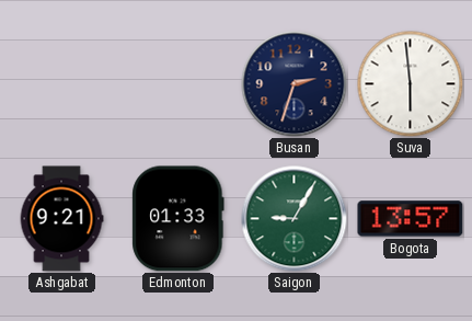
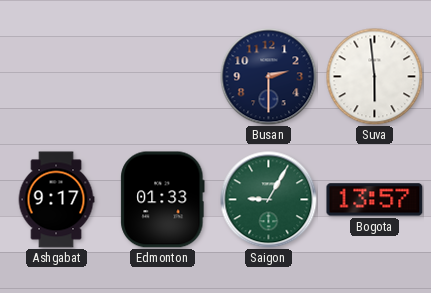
Busan: 2:33 -> 2:30
Ashgabat: 9:21 -> 9:17
